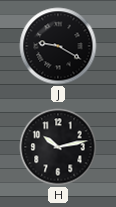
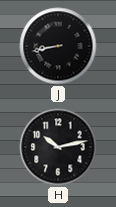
J: 9:20 -> 8:43
